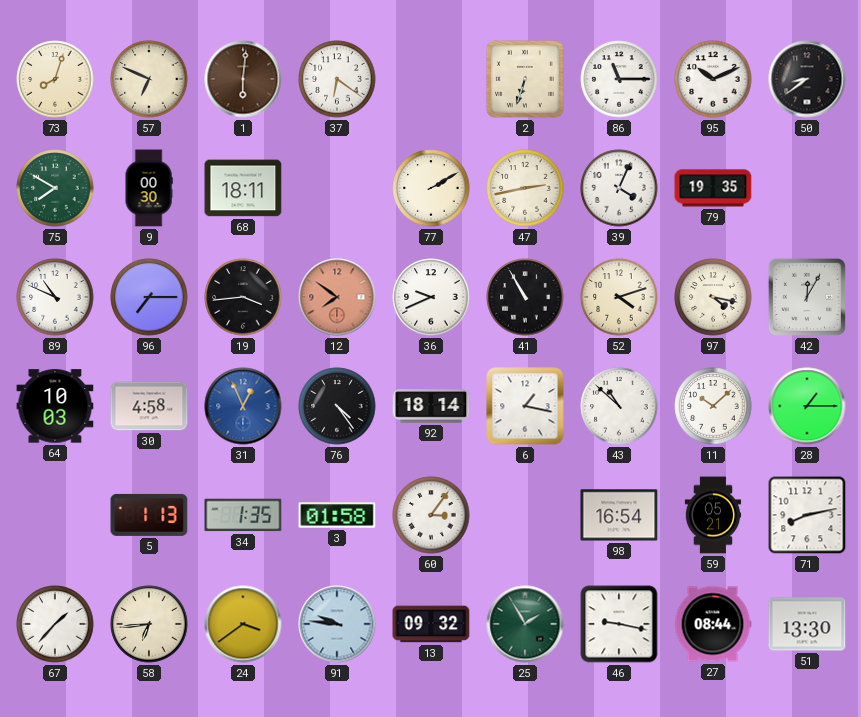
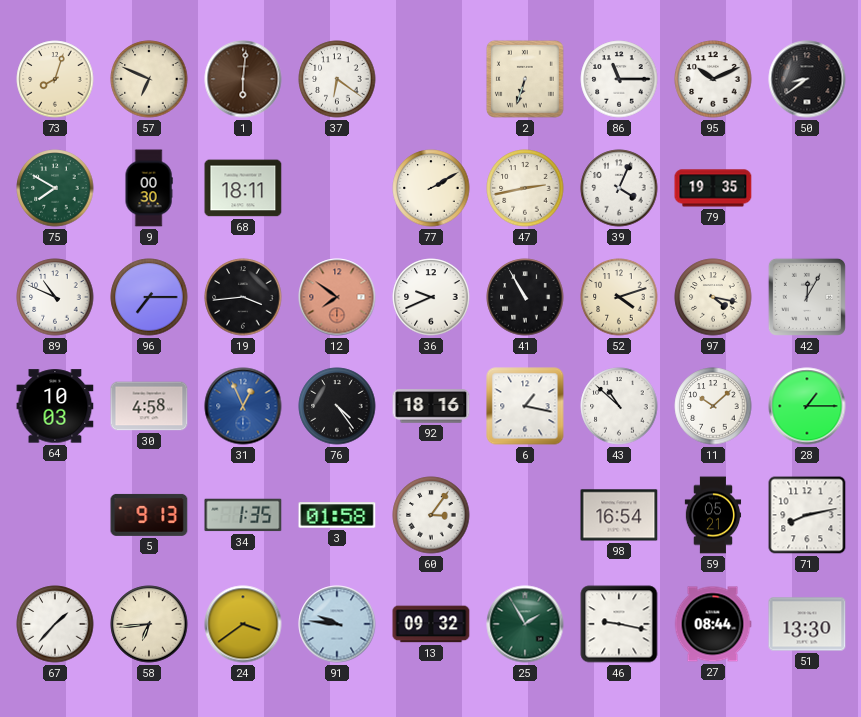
92: 18:14 -> 18:16
5: 1:13 -> 9:13
